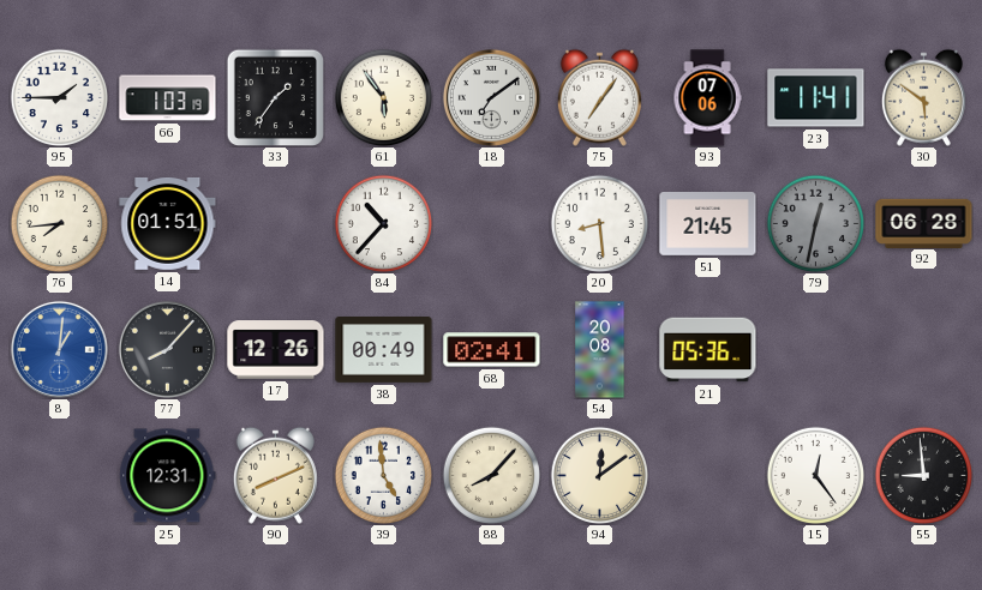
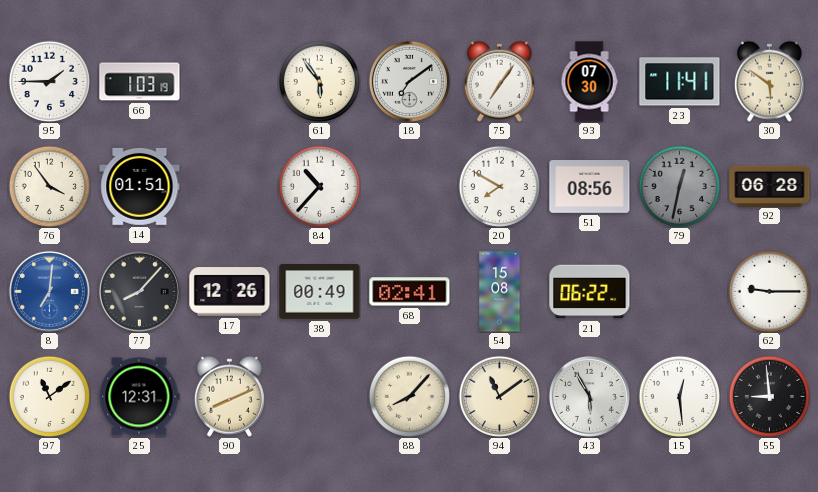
33: 1:36 -> none
93: 07:06 -> 07:30
76: 7:44 -> 3:54
20: 8:29 -> 7:50
51: 21:45 -> 08:56
8: 1:01 -> 7:01
54: 20:08 -> 15:08
21: 05:36 -> 06:22
62: none -> 9:15
97: none -> 11:09
39: 4:59 -> none
94: 12:09 -> 11:09
43: none -> 5:55
15: 12:24 -> 12:29
